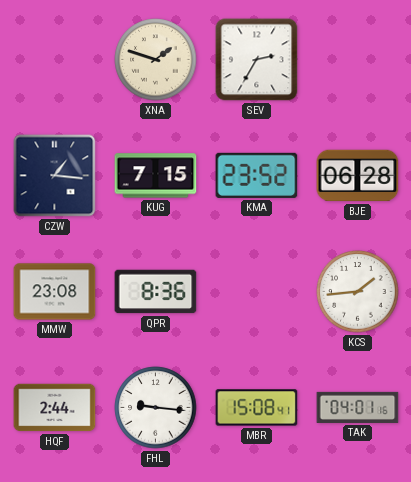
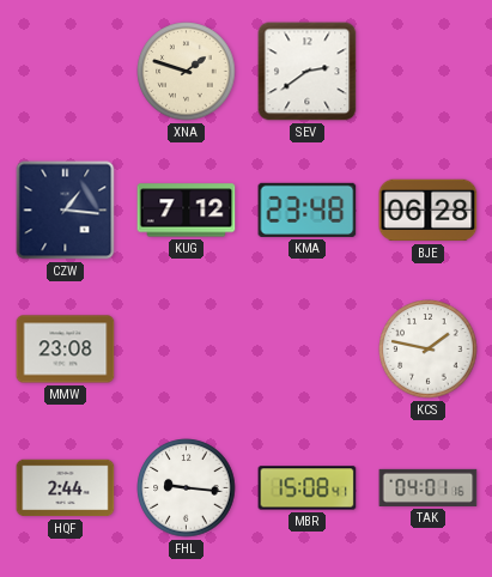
SEV: 2:35 -> 2:39
KUG: 7:15 -> 7:12
KMA: 23:52 -> 23:48
QPR: 8:36 -> none
KCS: 1:44 -> 1:47
